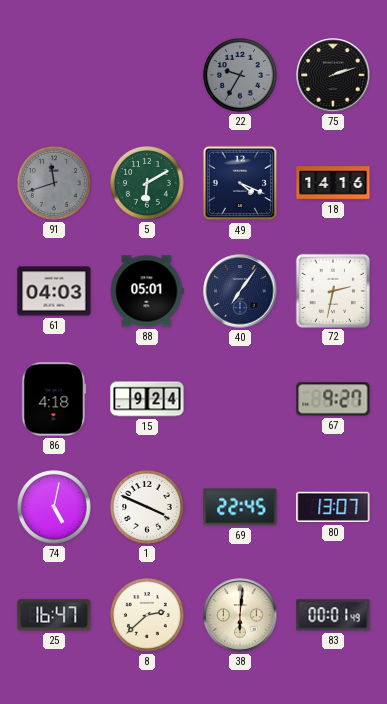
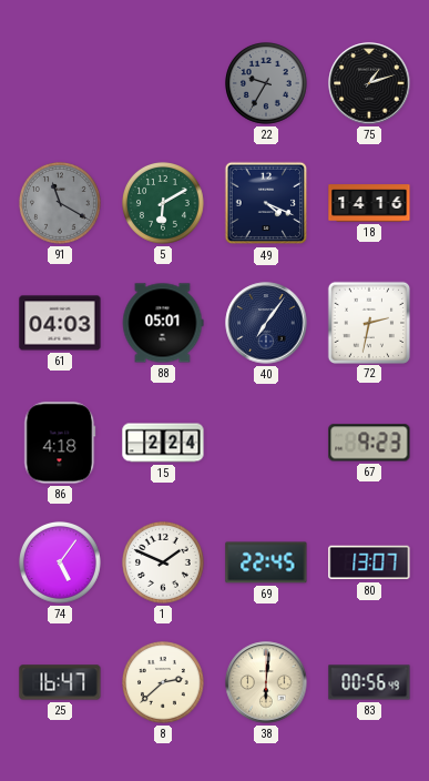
75: 2:12 -> 1:12
91: 11:42 -> 11:20
15: 9:24 -> 2:24
67: 9:27 -> 9:23
74: 5:02 -> 5:06
1: 3:49 -> 1:49
83: 00:01 -> 00:56
